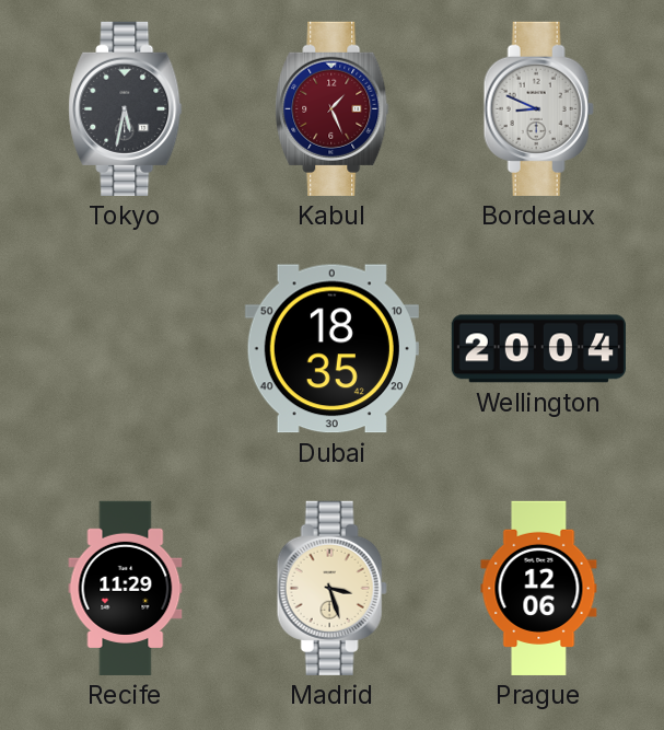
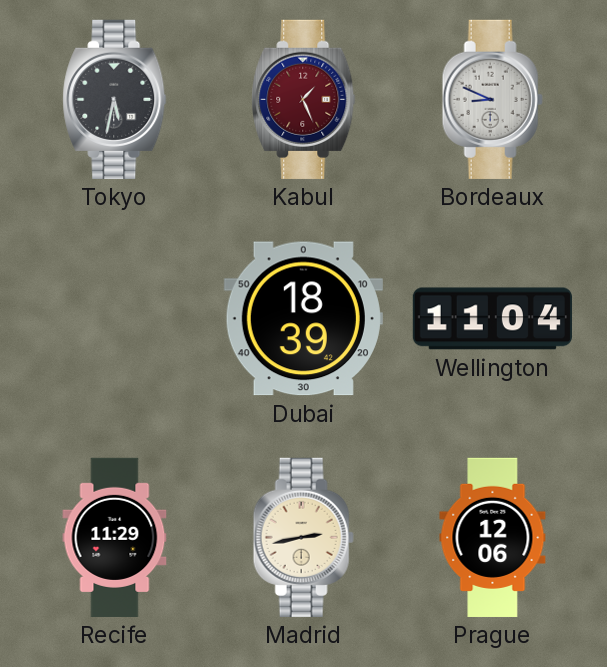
Dubai: 18:35 -> 18:39
Wellington: 20:04 -> 11:04
Madrid: 3:27 -> 2:43
